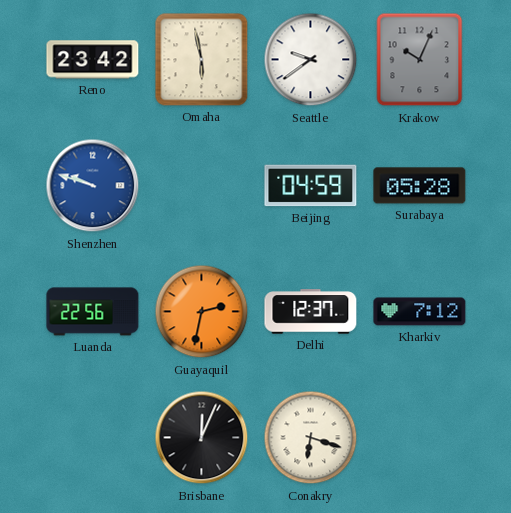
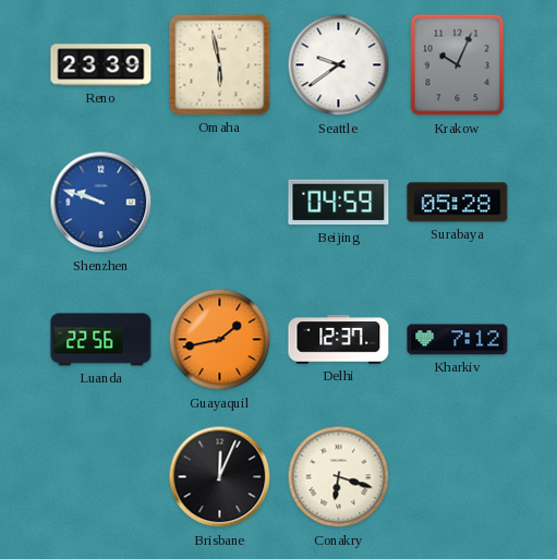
Reno: 23:42 -> 23:39
Guayaquil: 2:32 -> 1:43
